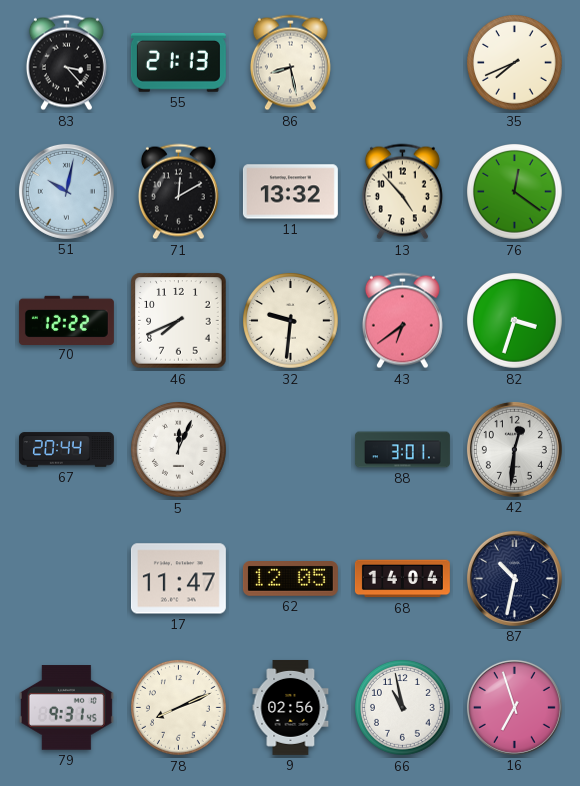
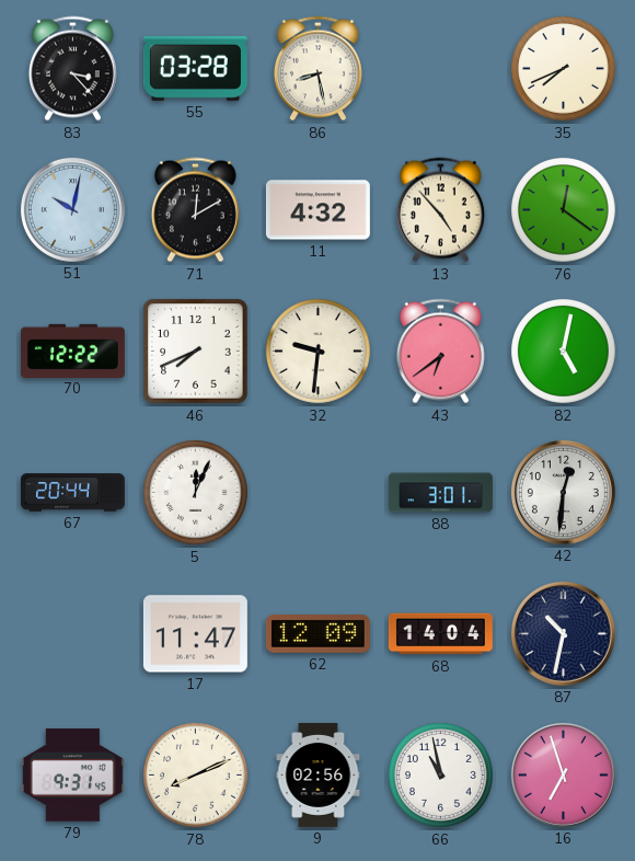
55: 21:13 -> 03:28
11: 13:32 -> 4:32
82: 3:33 -> 5:02
62: 12:05 -> 12:09
